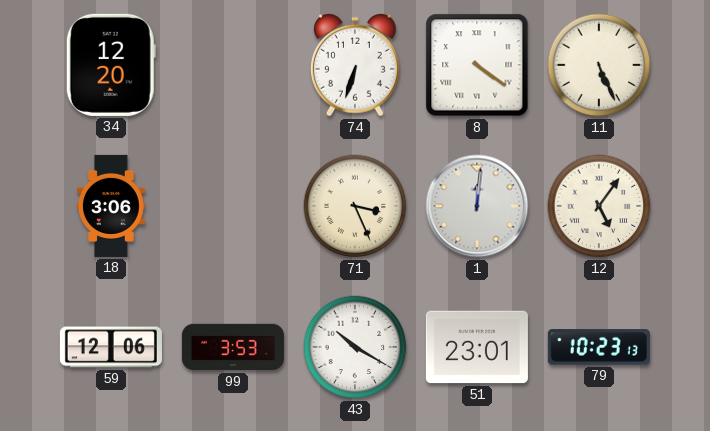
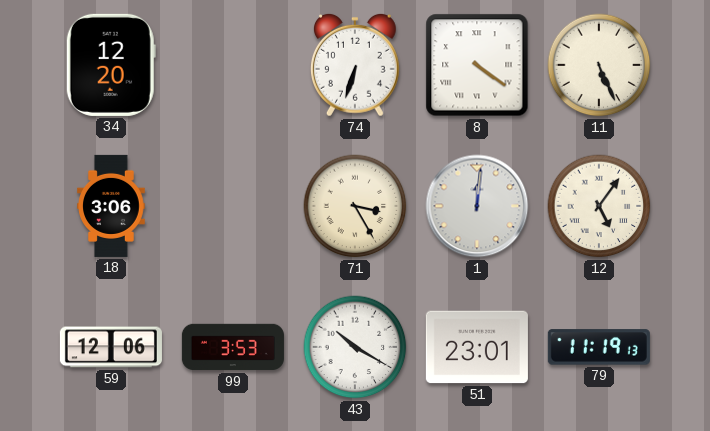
71: 3:26 -> 3:25
79: 10:23 -> 11:19
